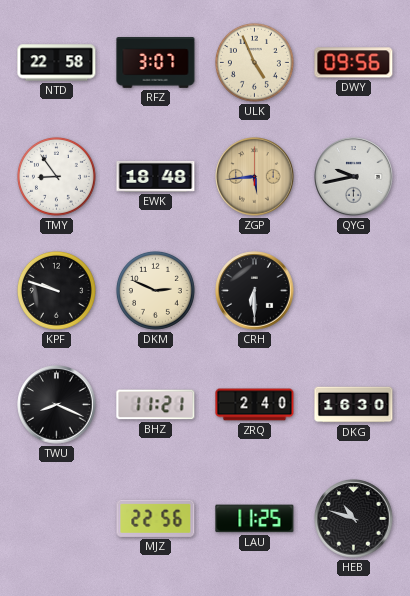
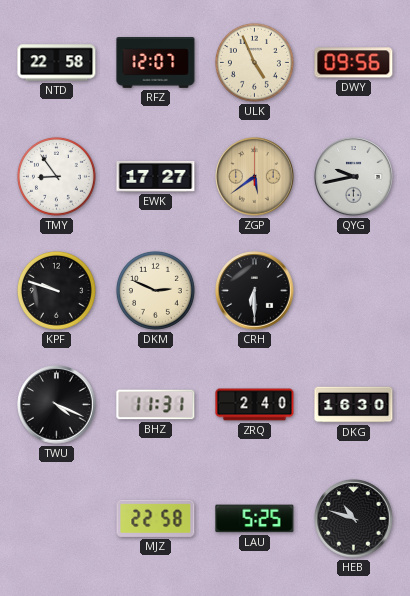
RFZ: 3:07 -> 12:07
EWK: 18:48 -> 17:27
ZGP: 5:44 -> 5:39
TWU: 8:19 -> 4:19
BHZ: 11:21 -> 11:31
MJZ: 22:56 -> 22:58
LAU: 11:25 -> 5:25
